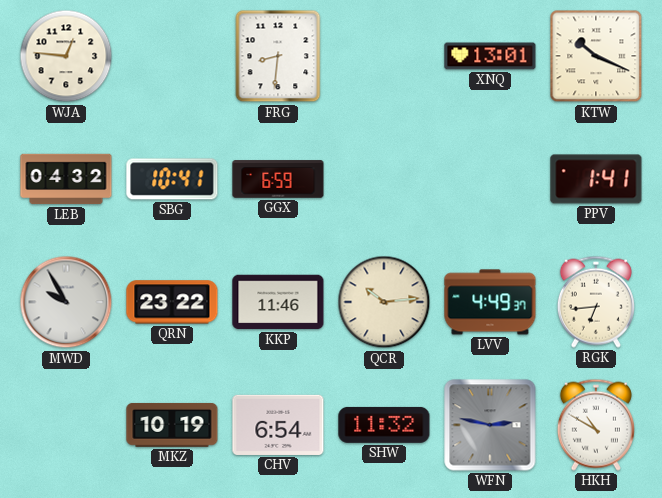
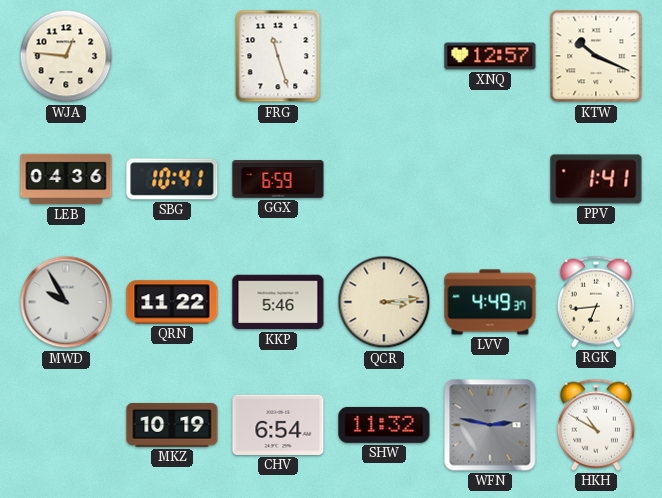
FRG: 8:31 -> 11:27
XNQ: 13:01 -> 12:57
LEB: 04:32 -> 04:36
QRN: 23:22 -> 11:22
KKP: 11:46 -> 5:46
QCR: 10:14 -> 3:14
